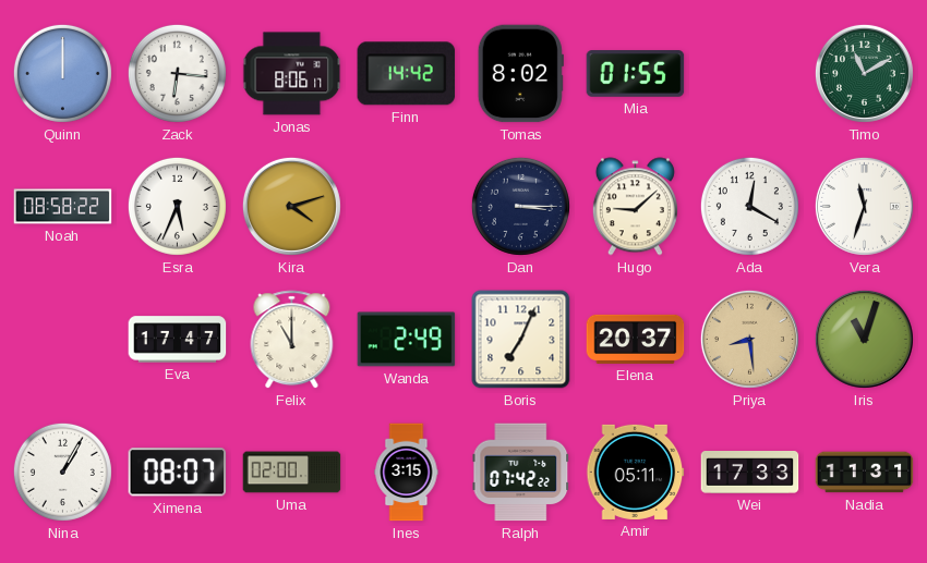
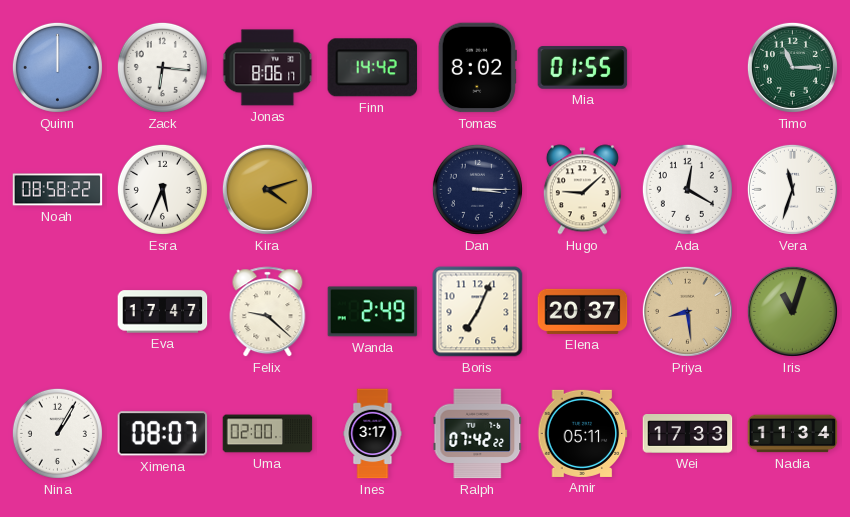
Timo: 11:10 -> 11:15
Felix: 11:00 -> 9:22
Ines: 3:15 -> 3:17
Nadia: 11:31 -> 11:34
